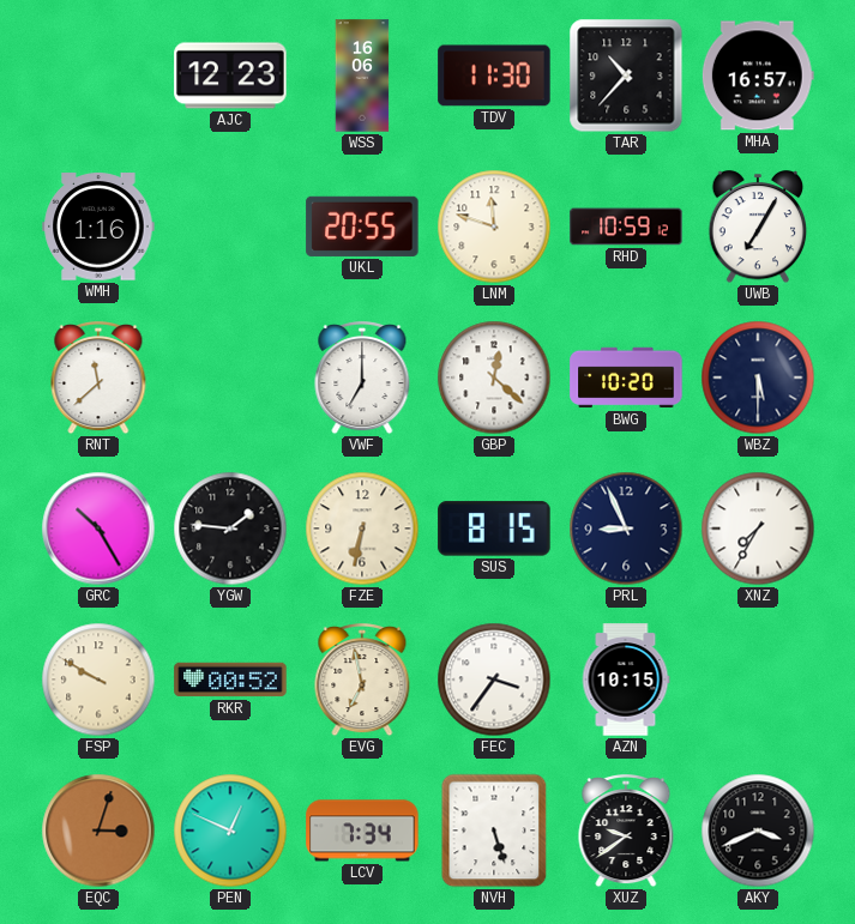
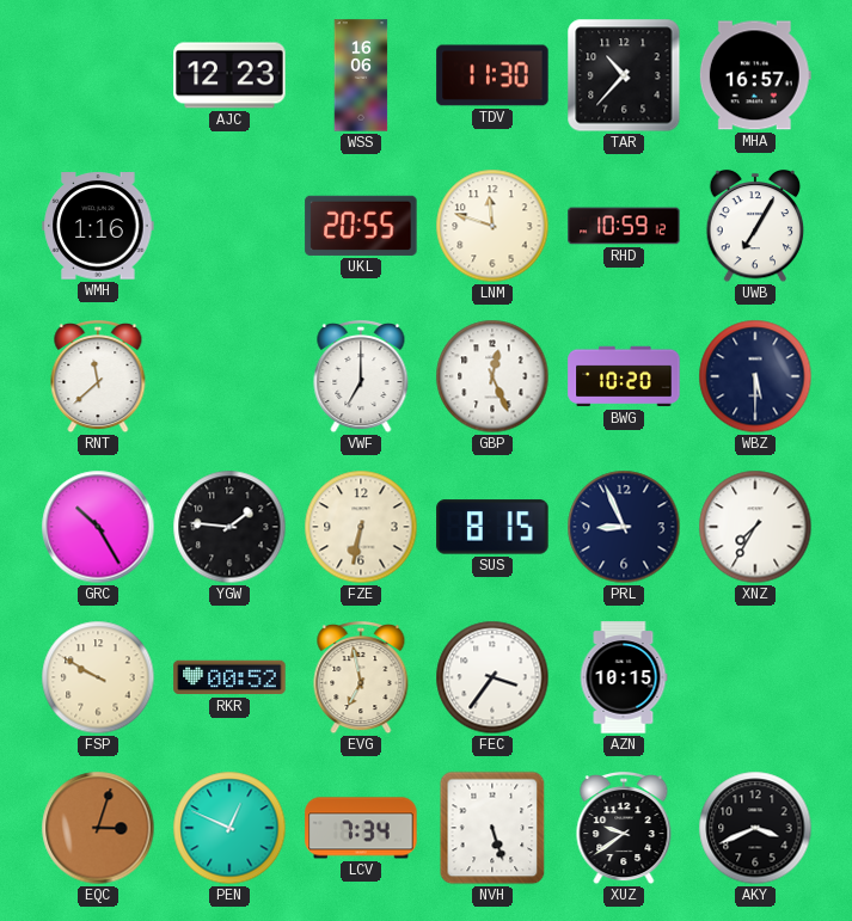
GBP: 12:22 -> 12:26
